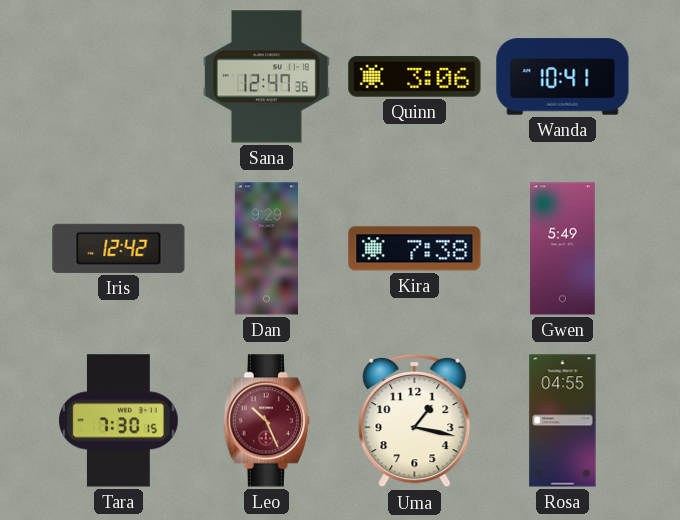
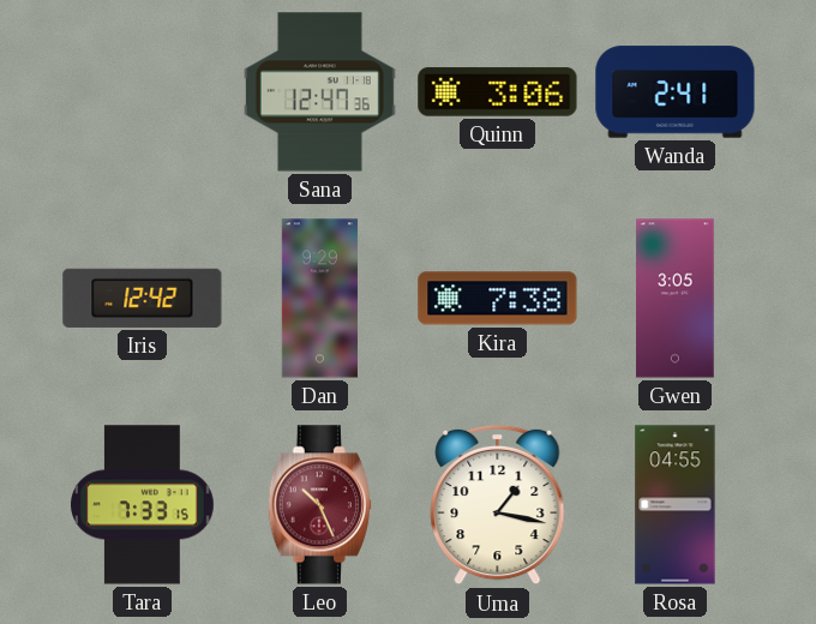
Wanda: 10:41 -> 2:41
Gwen: 5:49 -> 3:05
Tara: 7:30 -> 7:33
